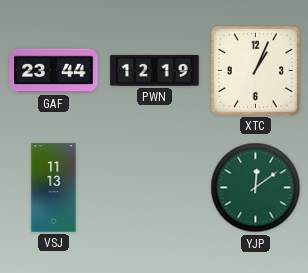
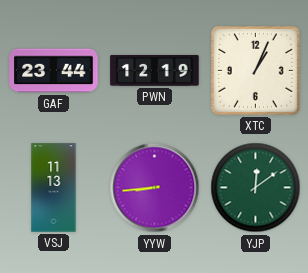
YYW: none -> 8:44
